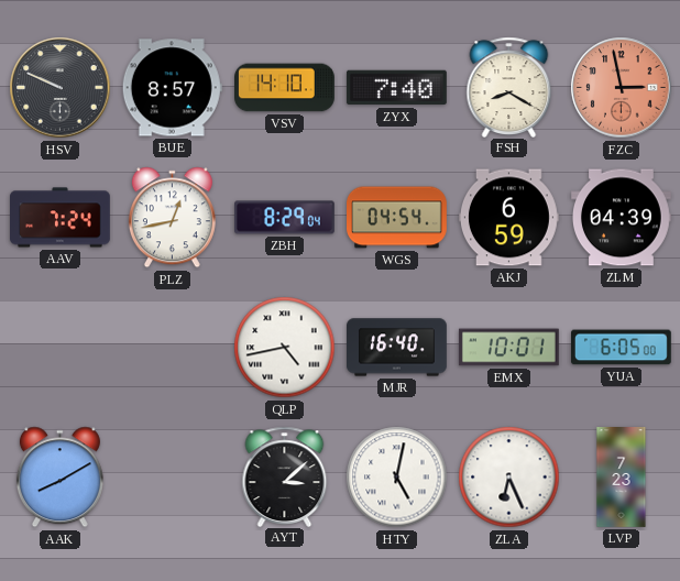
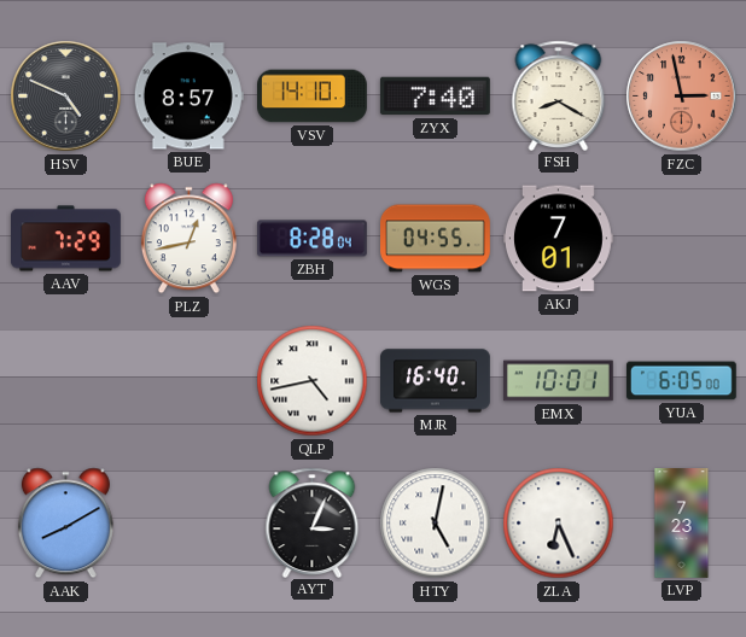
HSV: 9:49 -> 4:49
AAV: 7:24 -> 7:29
ZBH: 8:29 -> 8:28
WGS: 04:54 -> 04:55
AKJ: 6:59 -> 7:01
ZLM: 04:39 -> none
AYT: 3:08 -> 3:04
